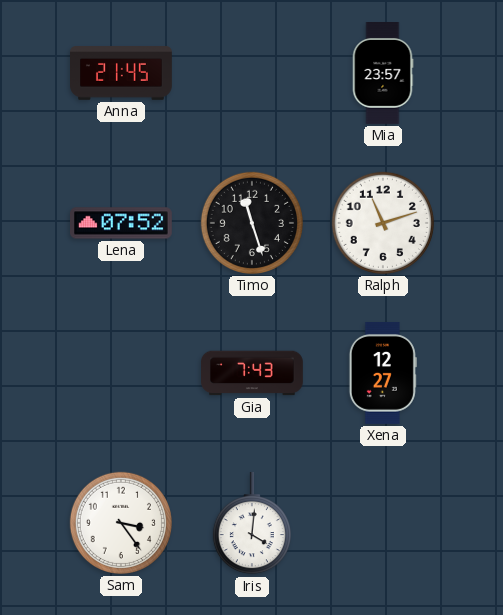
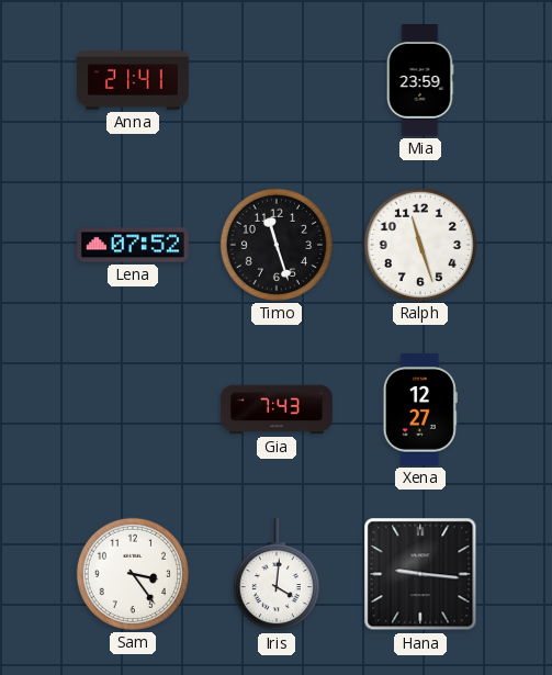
Anna: 21:45 -> 21:41
Mia: 23:57 -> 23:59
Ralph: 11:12 -> 11:27
Hana: none -> 9:16
